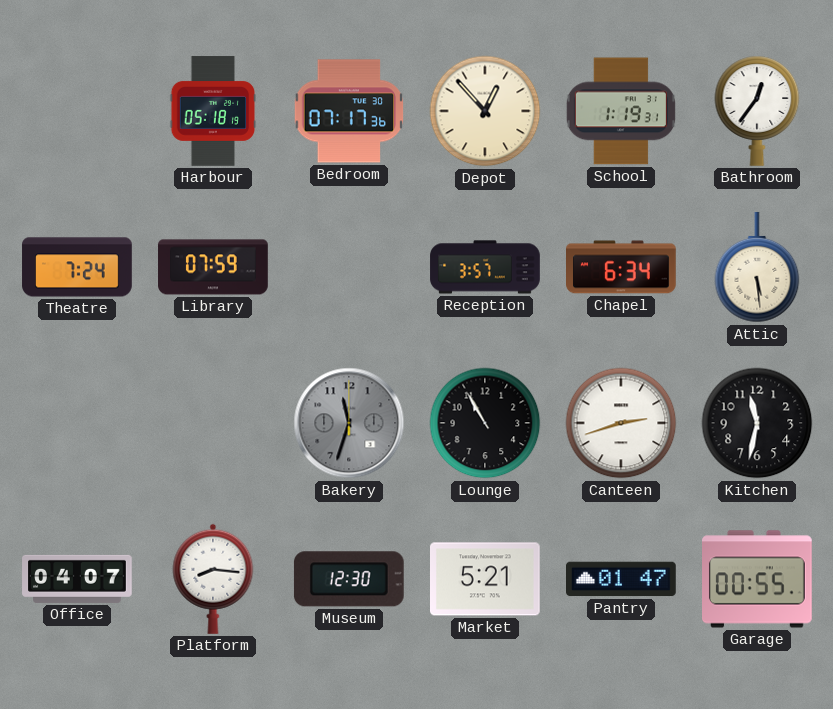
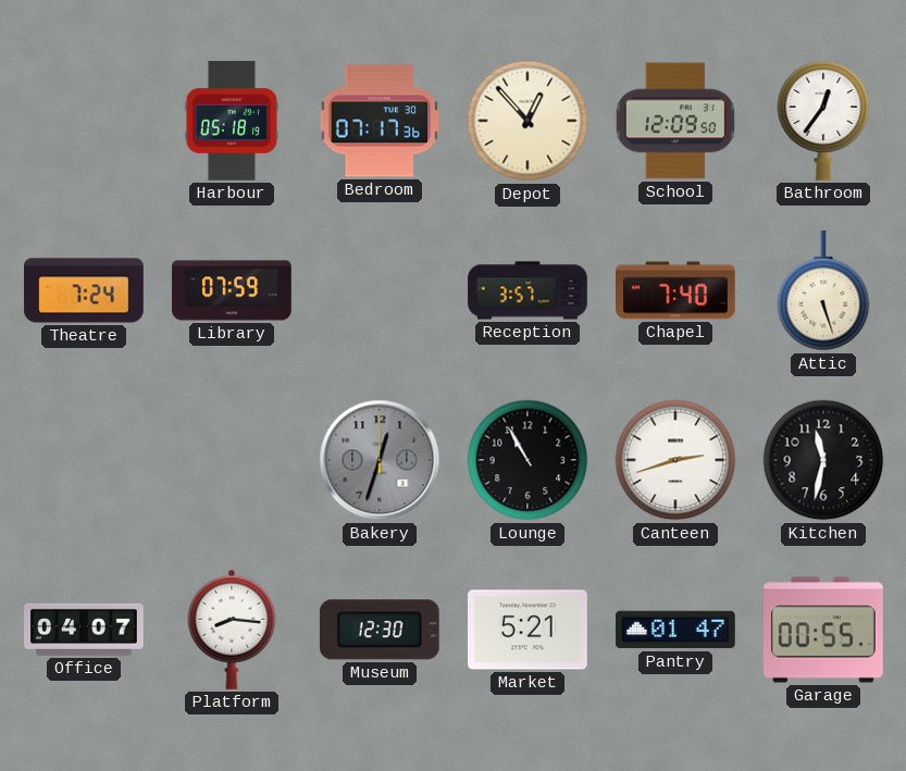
School: 1:19 -> 12:09
Chapel: 6:34 -> 7:40
Attic: 5:29 -> 5:27
Bakery: 11:33 -> 12:33
